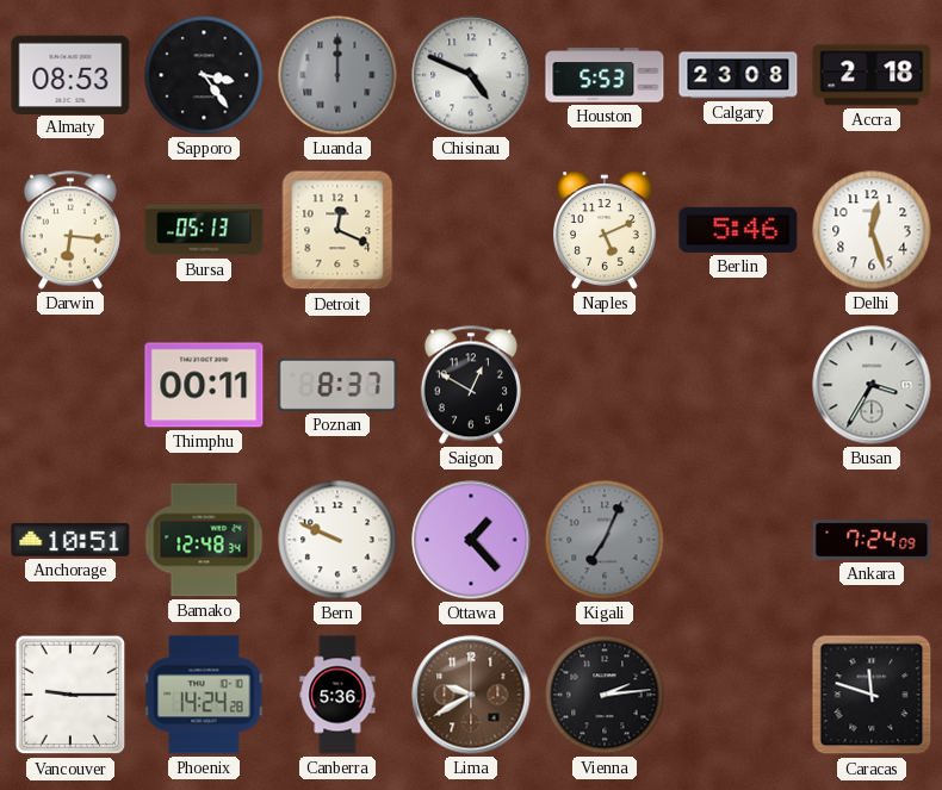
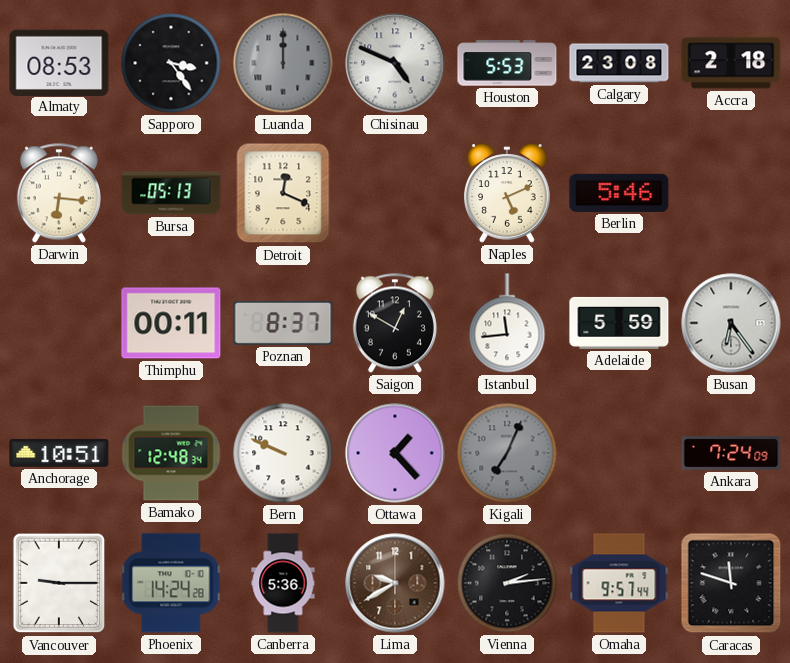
Delhi: 12:27 -> none
Istanbul: none -> 11:44
Adelaide: none -> 5:59
Busan: 3:35 -> 6:24
Omaha: none -> 9:57
